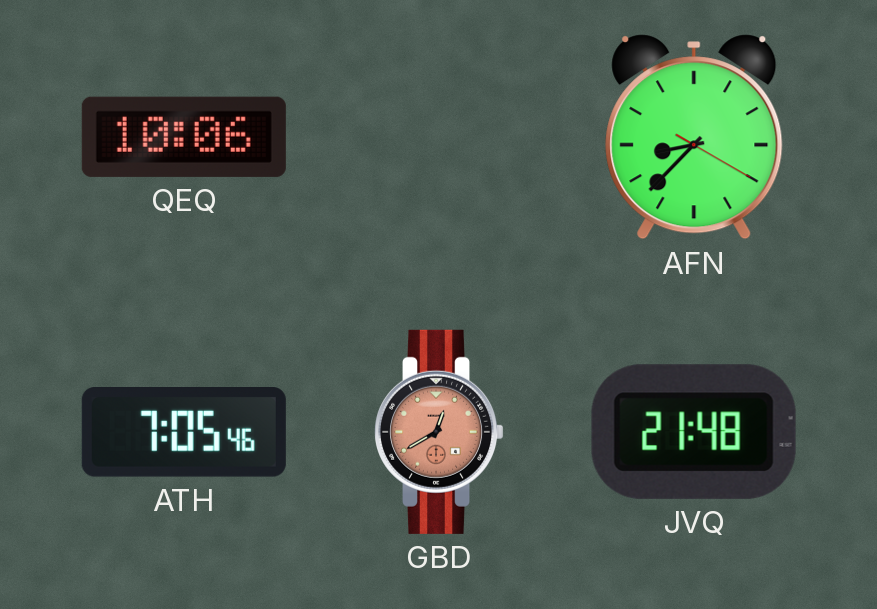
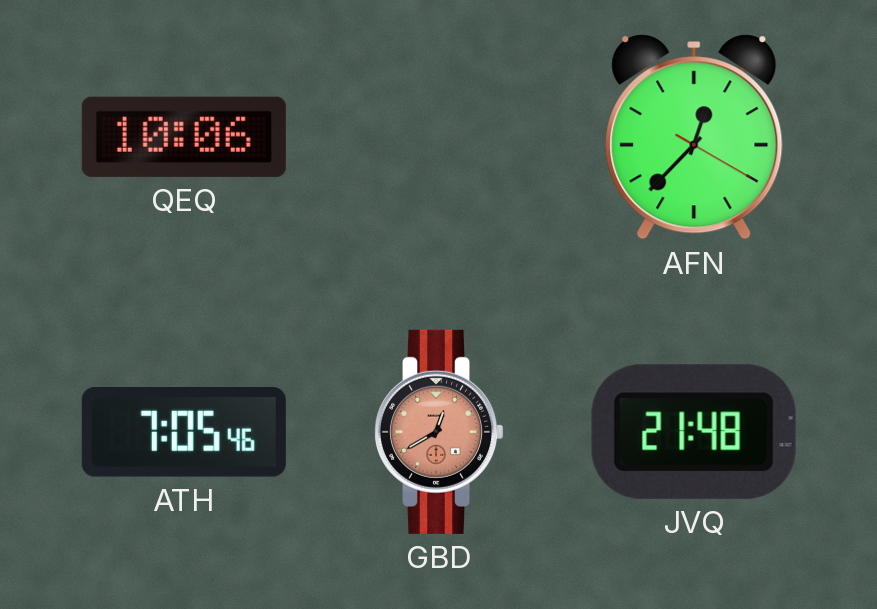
AFN: 8:37 -> 12:37
